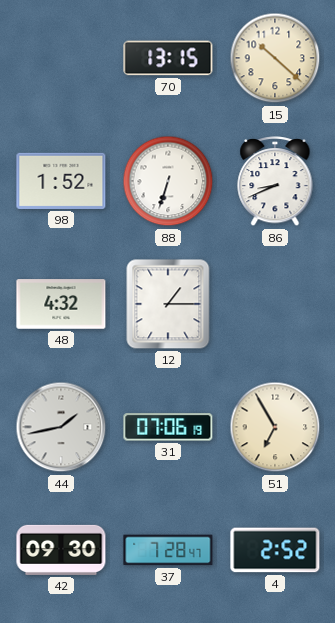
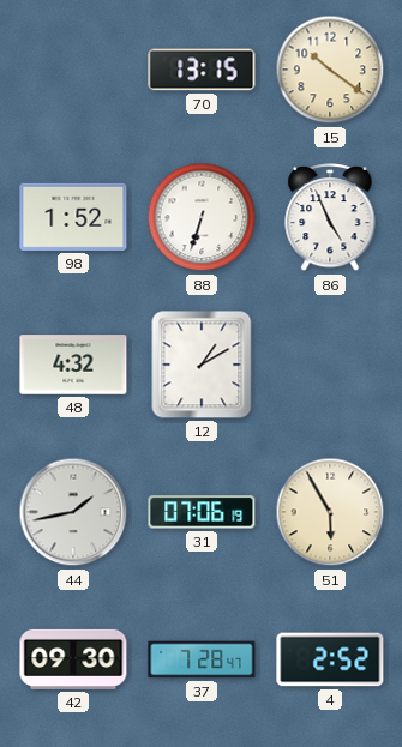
15: 10:22 -> 10:21
86: 8:41 -> 4:56
12: 1:15 -> 1:10
51: 6:55 -> 5:55
